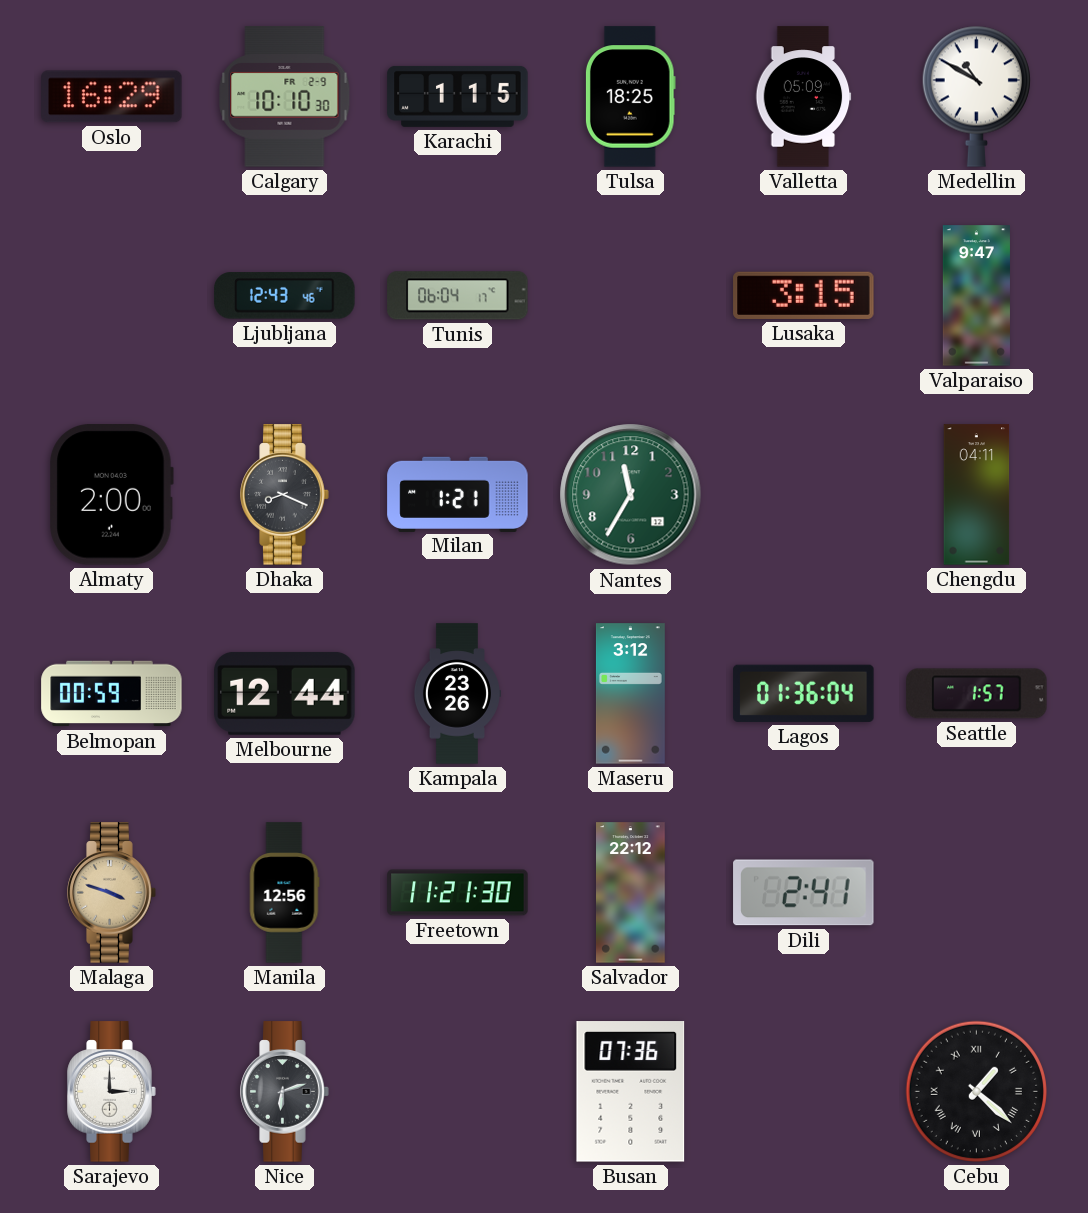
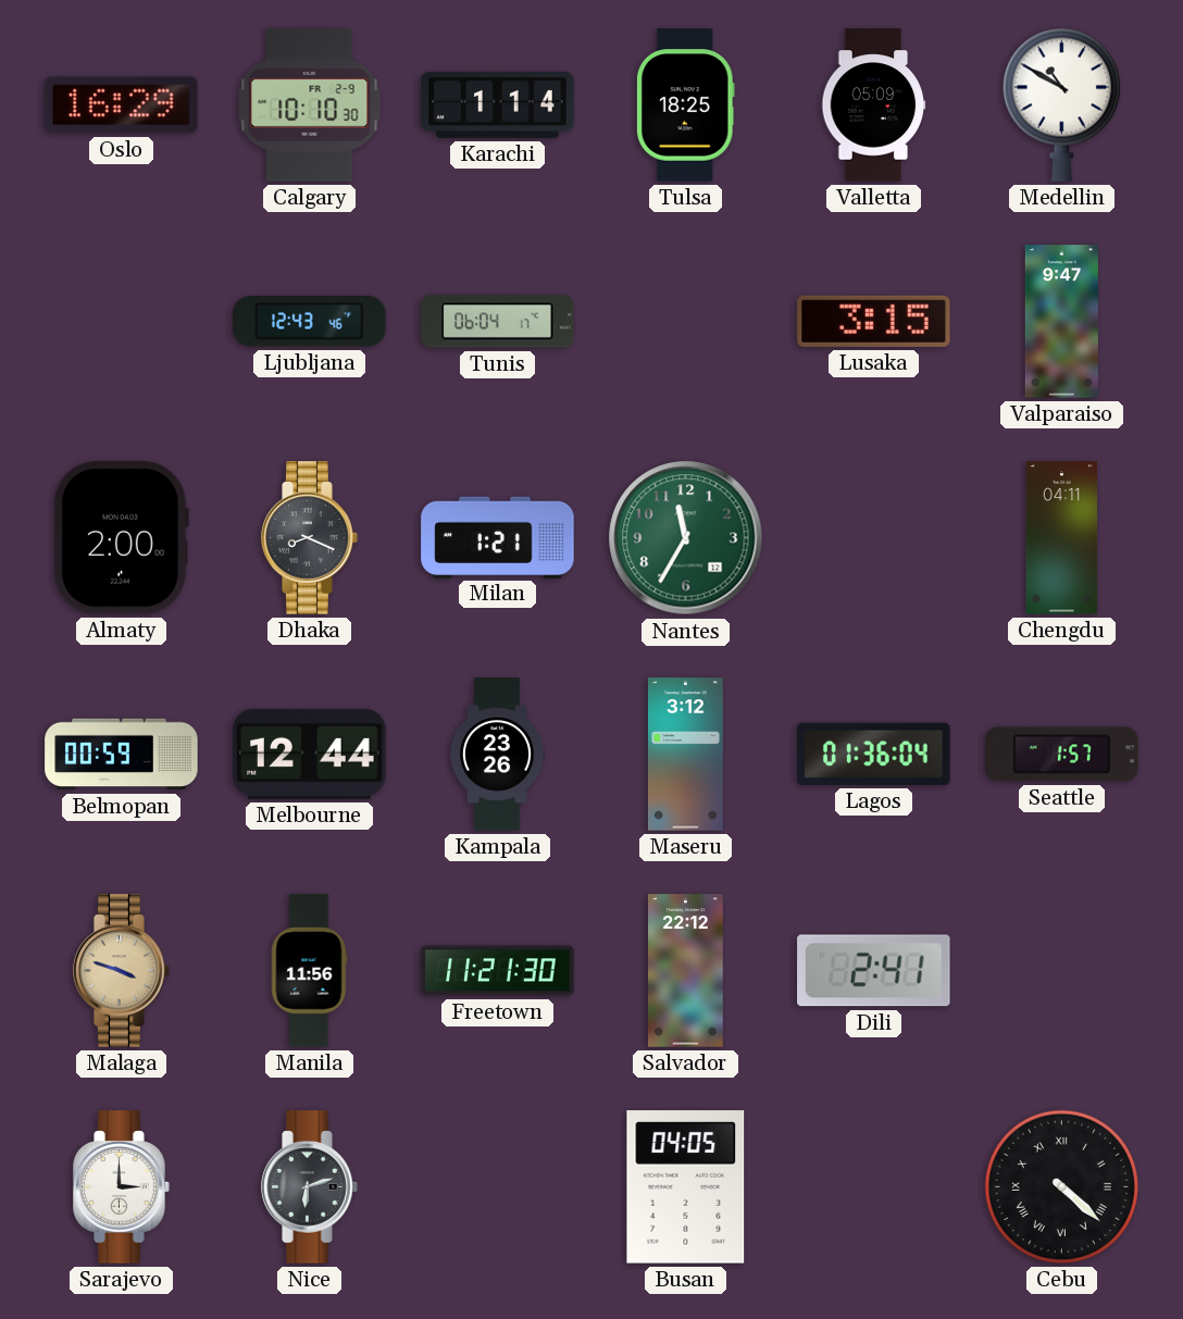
Karachi: 1:15 -> 1:14
Manila: 12:56 -> 11:56
Busan: 07:36 -> 04:05
Cebu: 1:22 -> 4:22
